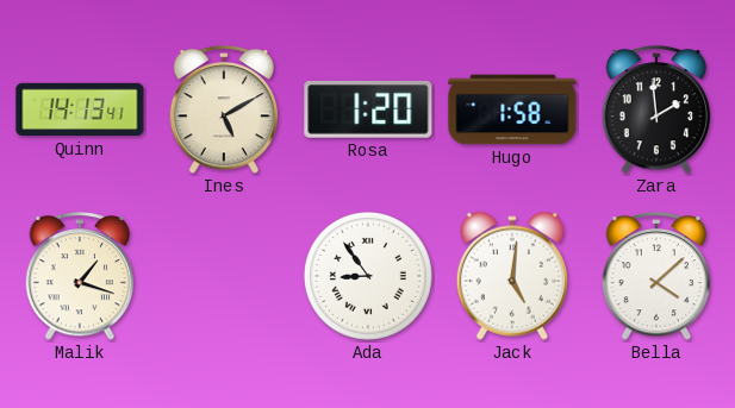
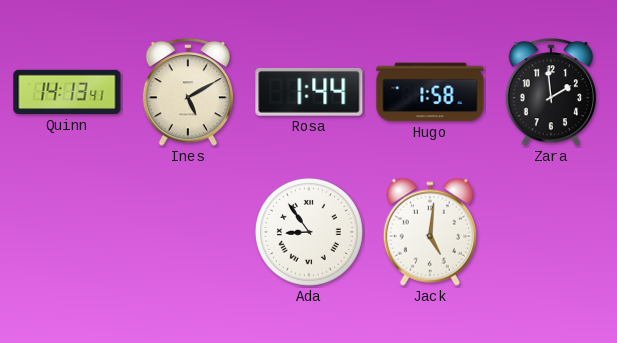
Rosa: 1:20 -> 1:44
Malik: 1:18 -> none
Bella: 4:08 -> none
